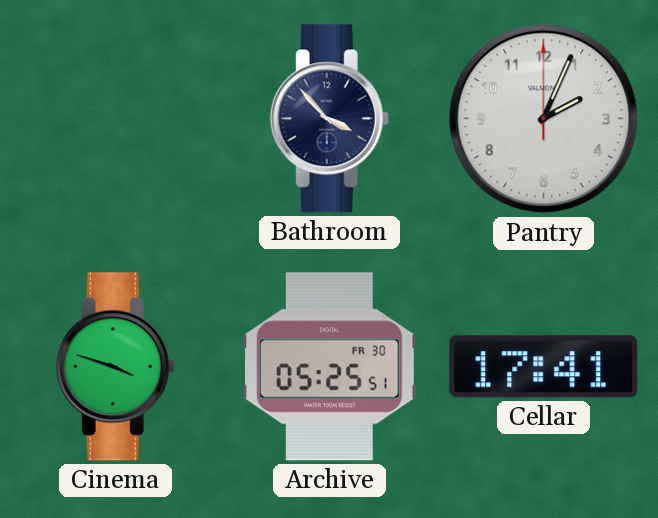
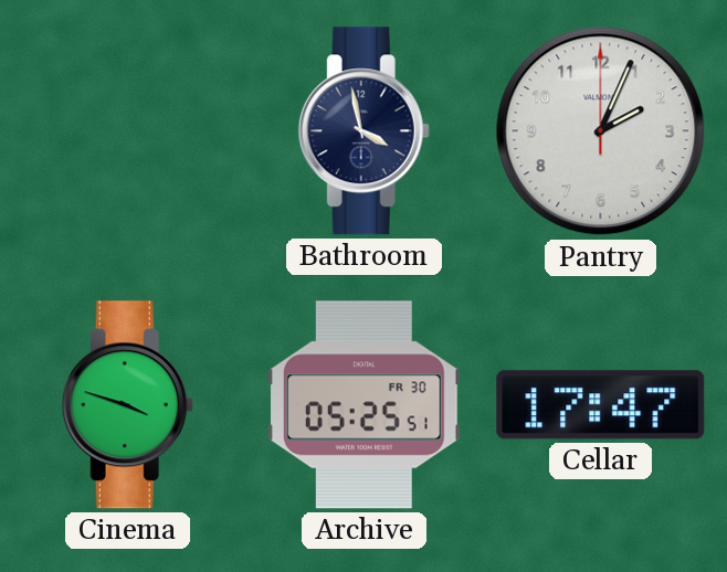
Bathroom: 3:53 -> 3:58
Cellar: 17:41 -> 17:47
